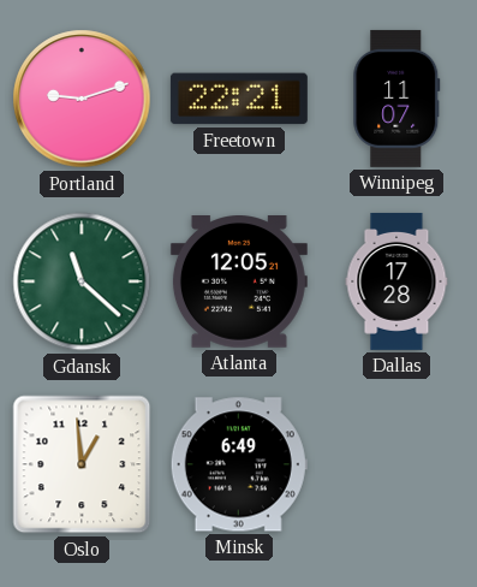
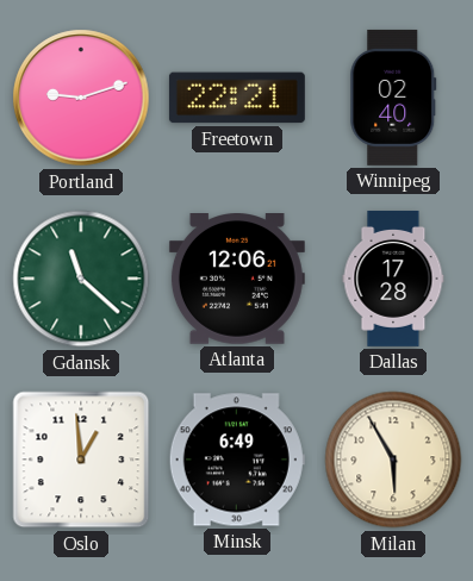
Winnipeg: 11:07 -> 02:40
Atlanta: 12:05 -> 12:06
Milan: none -> 5:55
